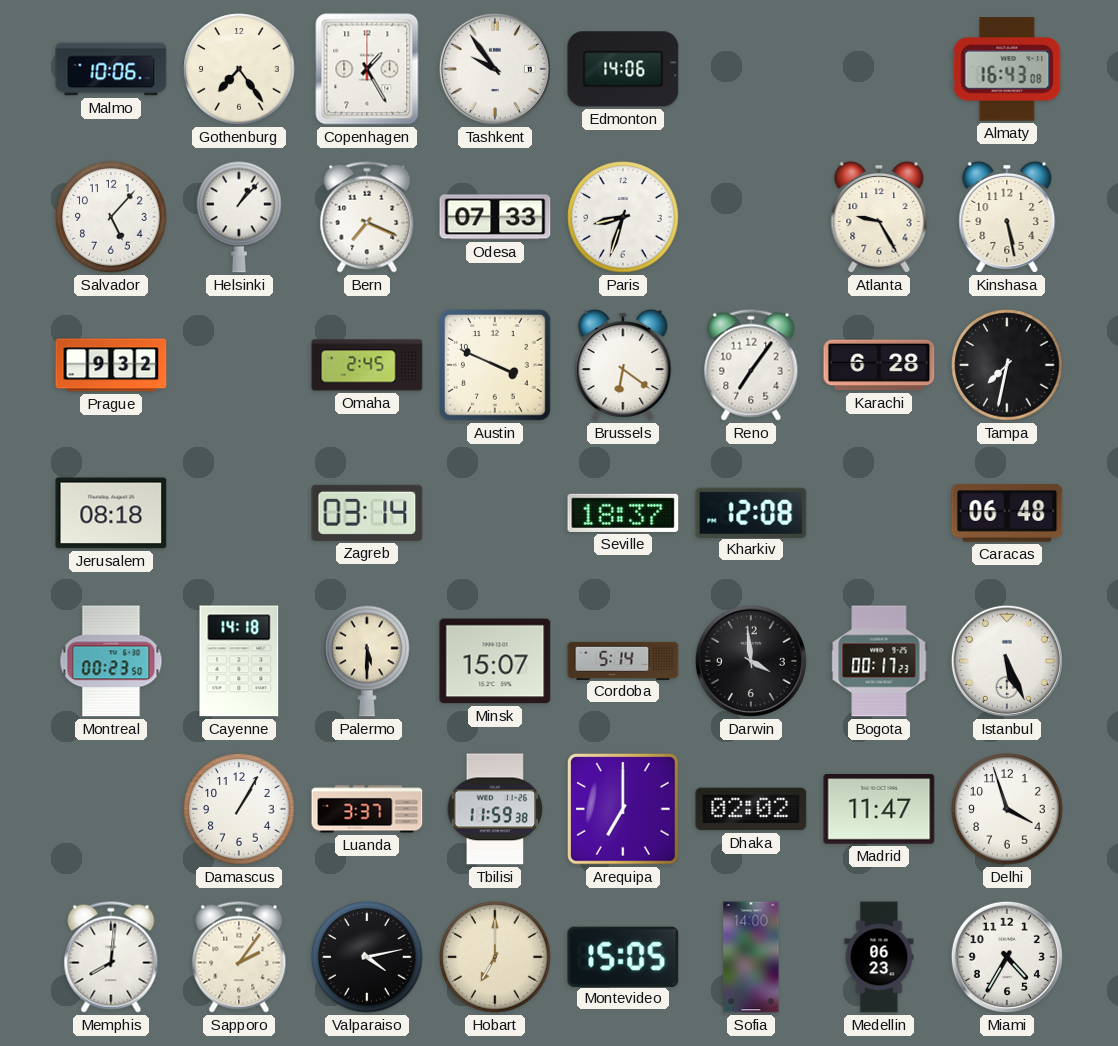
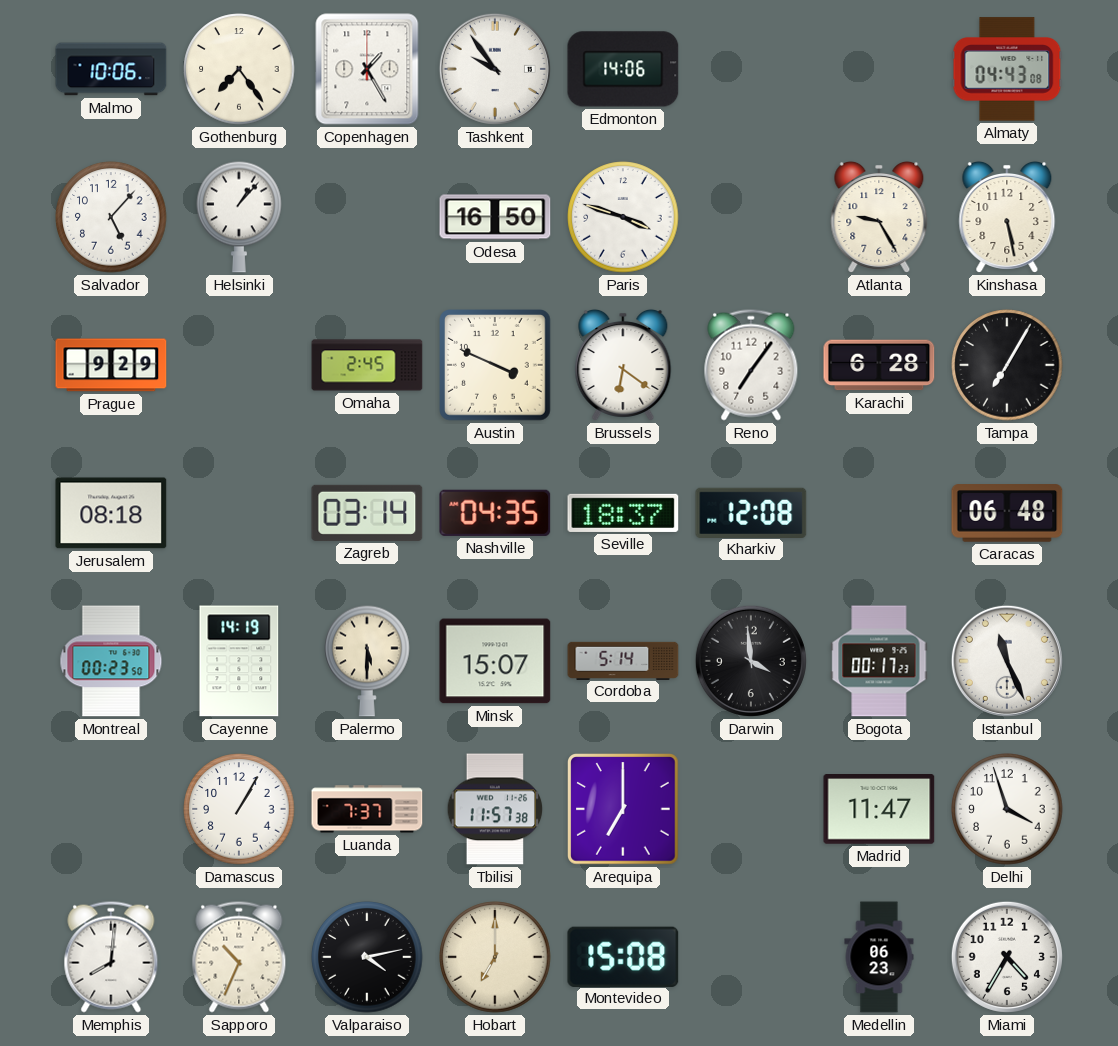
Almaty: 16:43 -> 04:43
Bern: 7:19 -> none
Odesa: 07:33 -> 16:50
Paris: 8:33 -> 3:48
Prague: 9:32 -> 9:29
Tampa: 7:32 -> 7:05
Nashville: none -> 04:35
Cayenne: 14:18 -> 14:19
Istanbul: 5:26 -> 11:26
Luanda: 3:37 -> 7:37
Tbilisi: 11:59 -> 11:57
Dhaka: 02:02 -> none
Sapporo: 2:06 -> 10:34
Montevideo: 15:05 -> 15:08
Sofia: 14:00 -> none
